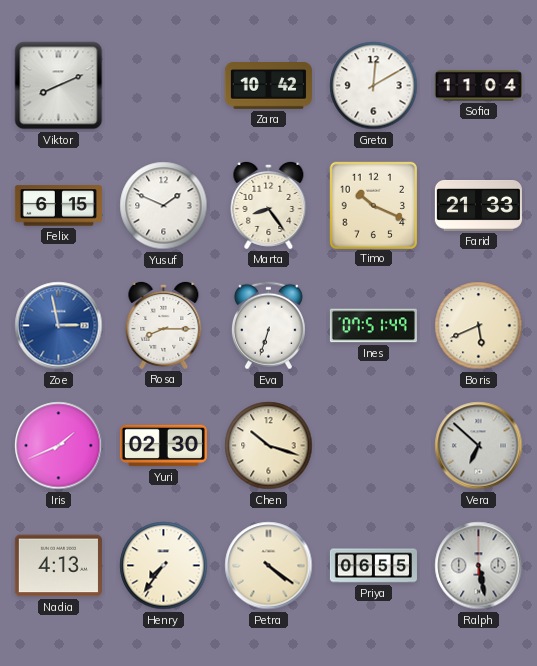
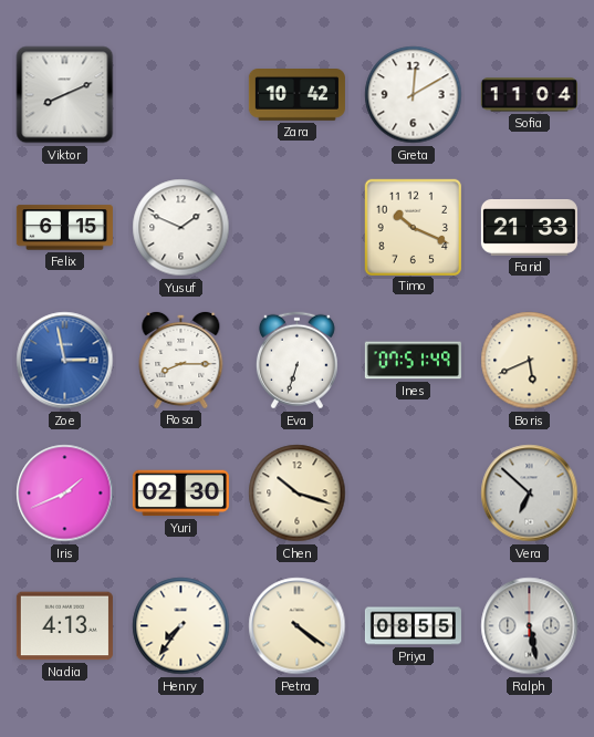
Marta: 8:24 -> none
Priya: 06:55 -> 08:55
